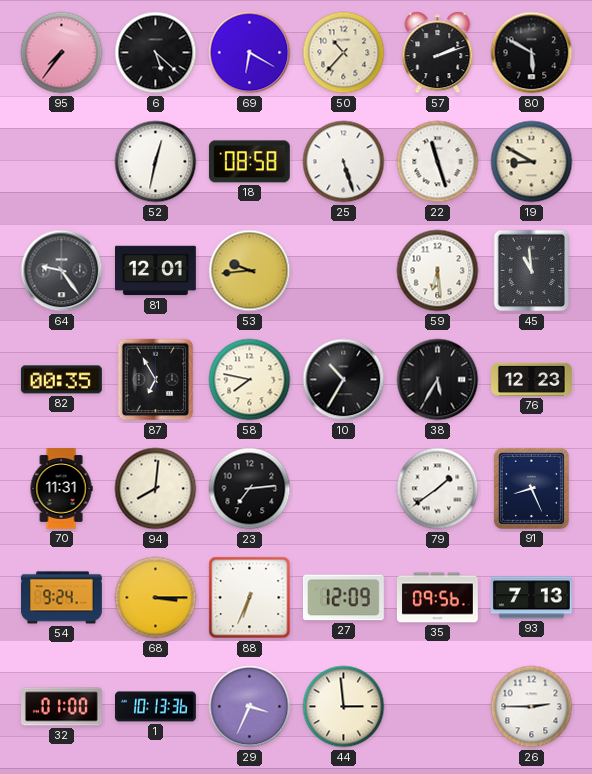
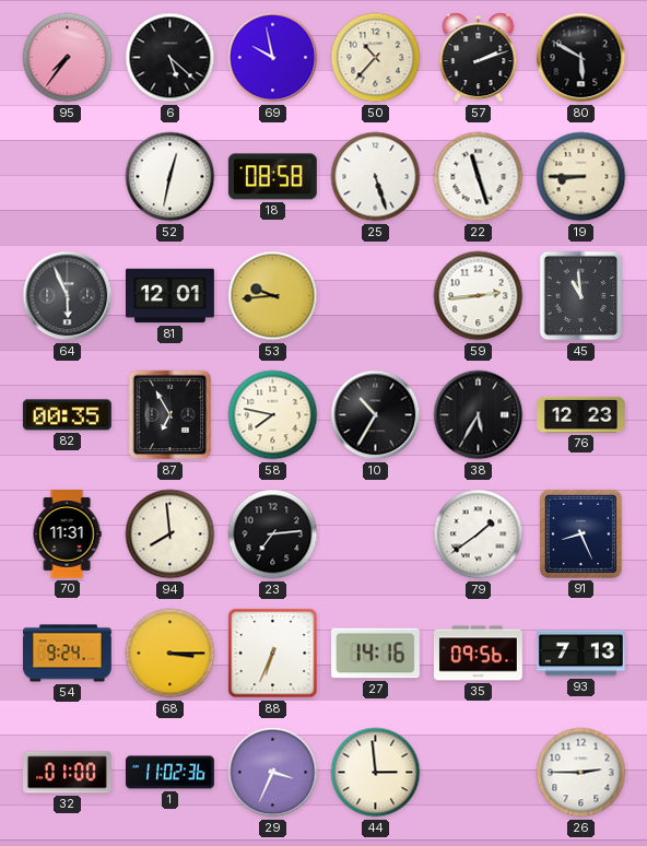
69: 6:20 -> 9:58
19: 8:50 -> 8:45
64: 9:24 -> 5:56
59: 6:29 -> 2:44
94: 8:01 -> 7:59
27: 12:09 -> 14:16
1: 10:13 -> 11:02
